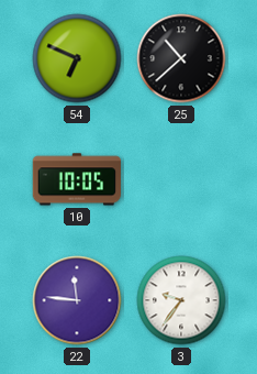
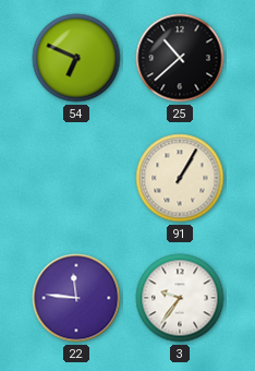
10: 10:05 -> none
91: none -> 1:05
